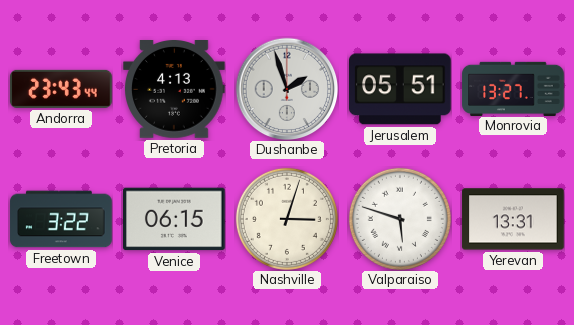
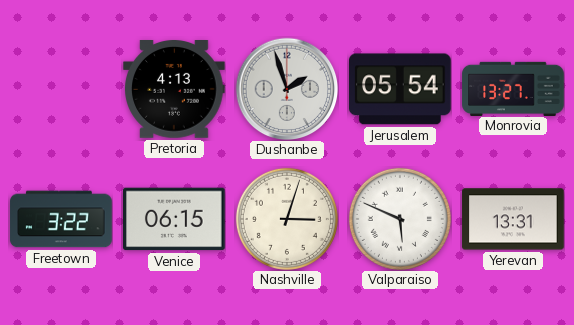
Andorra: 23:43 -> none
Jerusalem: 05:51 -> 05:54
Valparaiso: 5:48 -> 5:49
